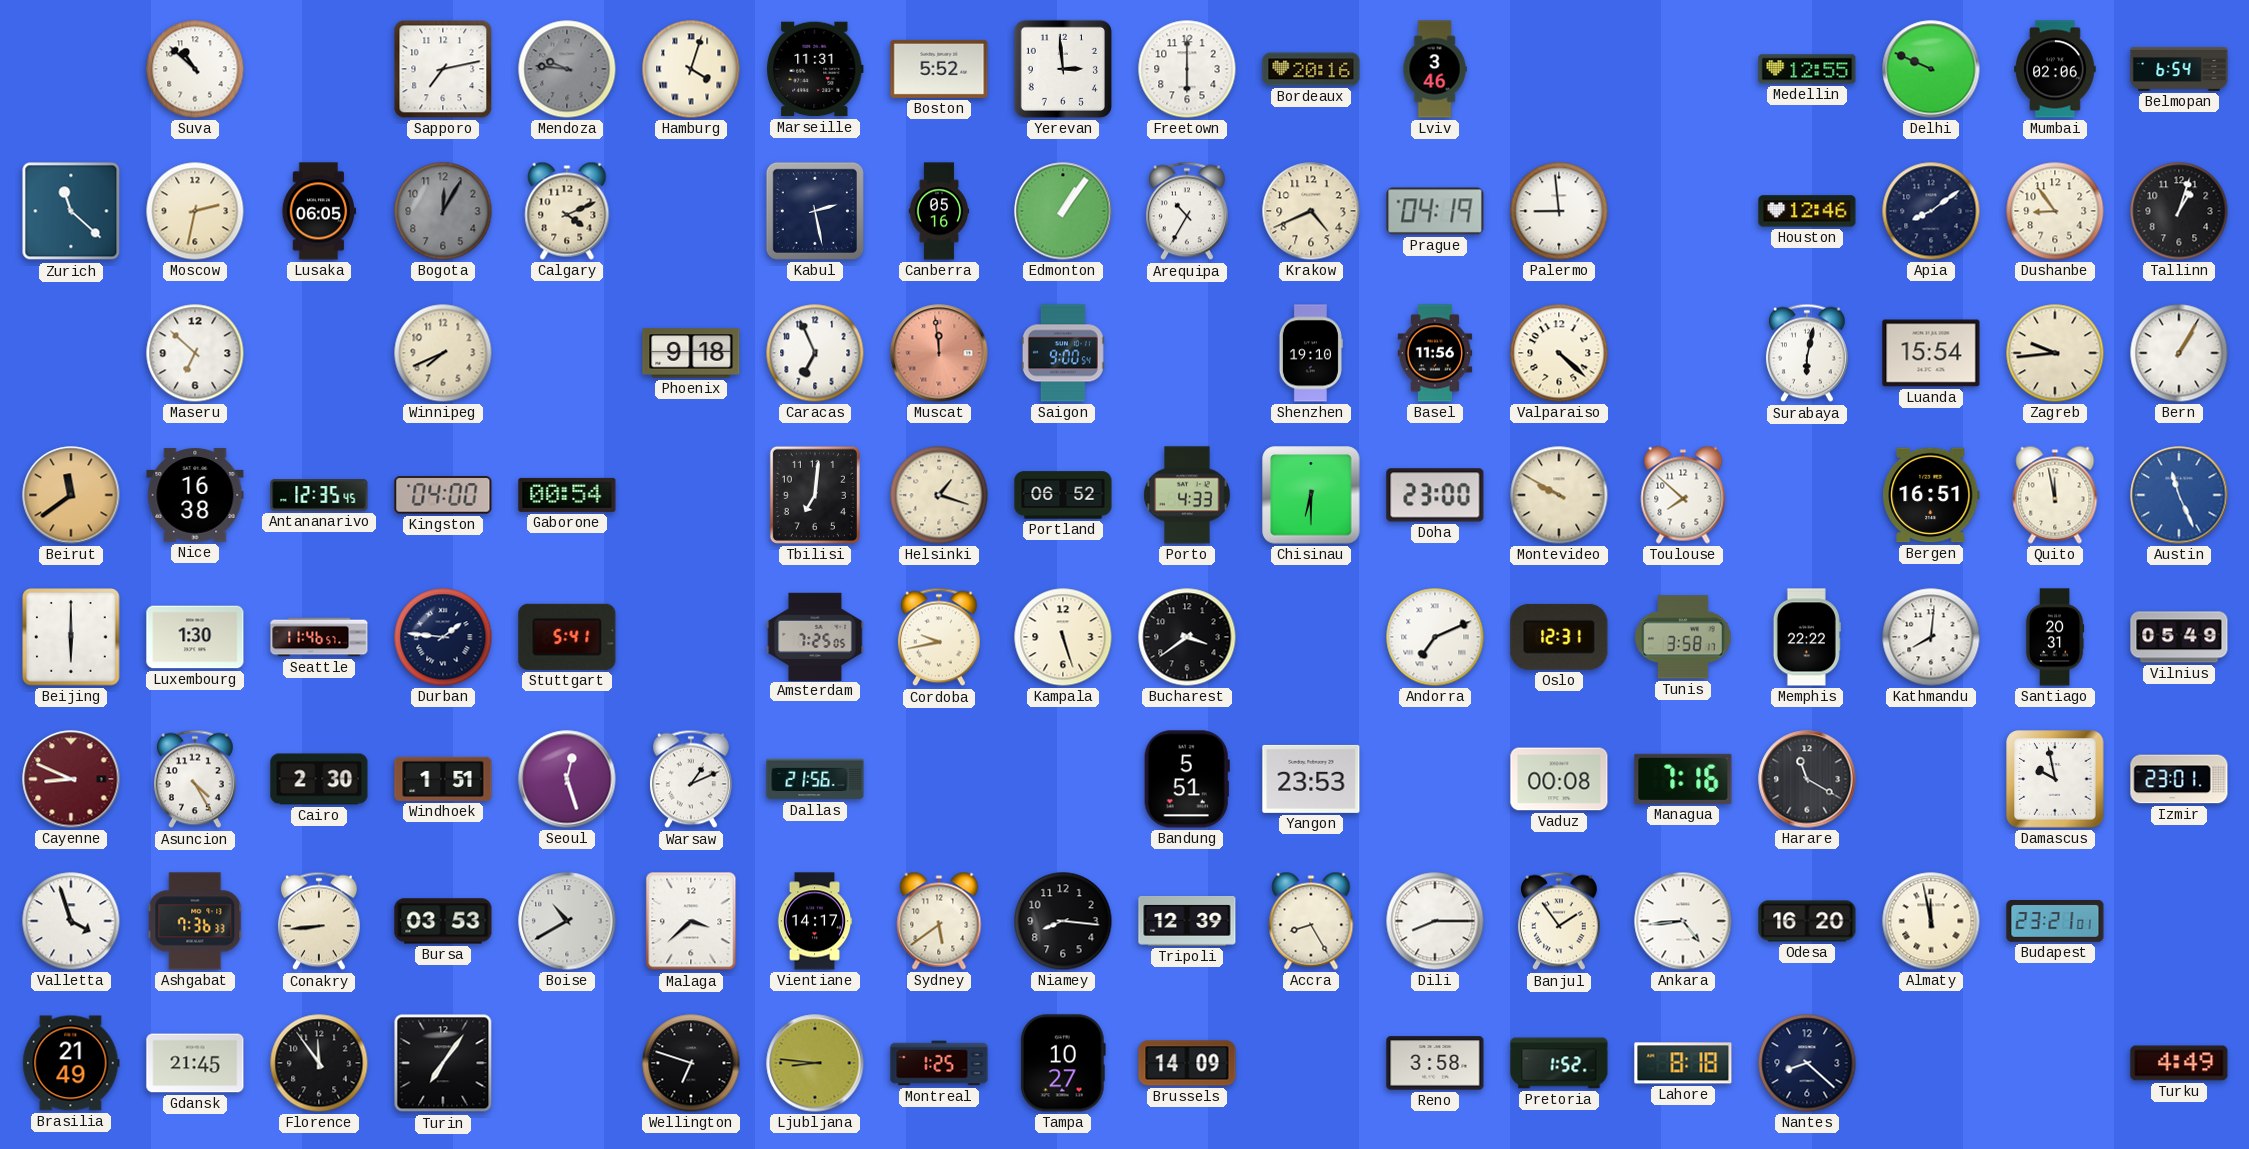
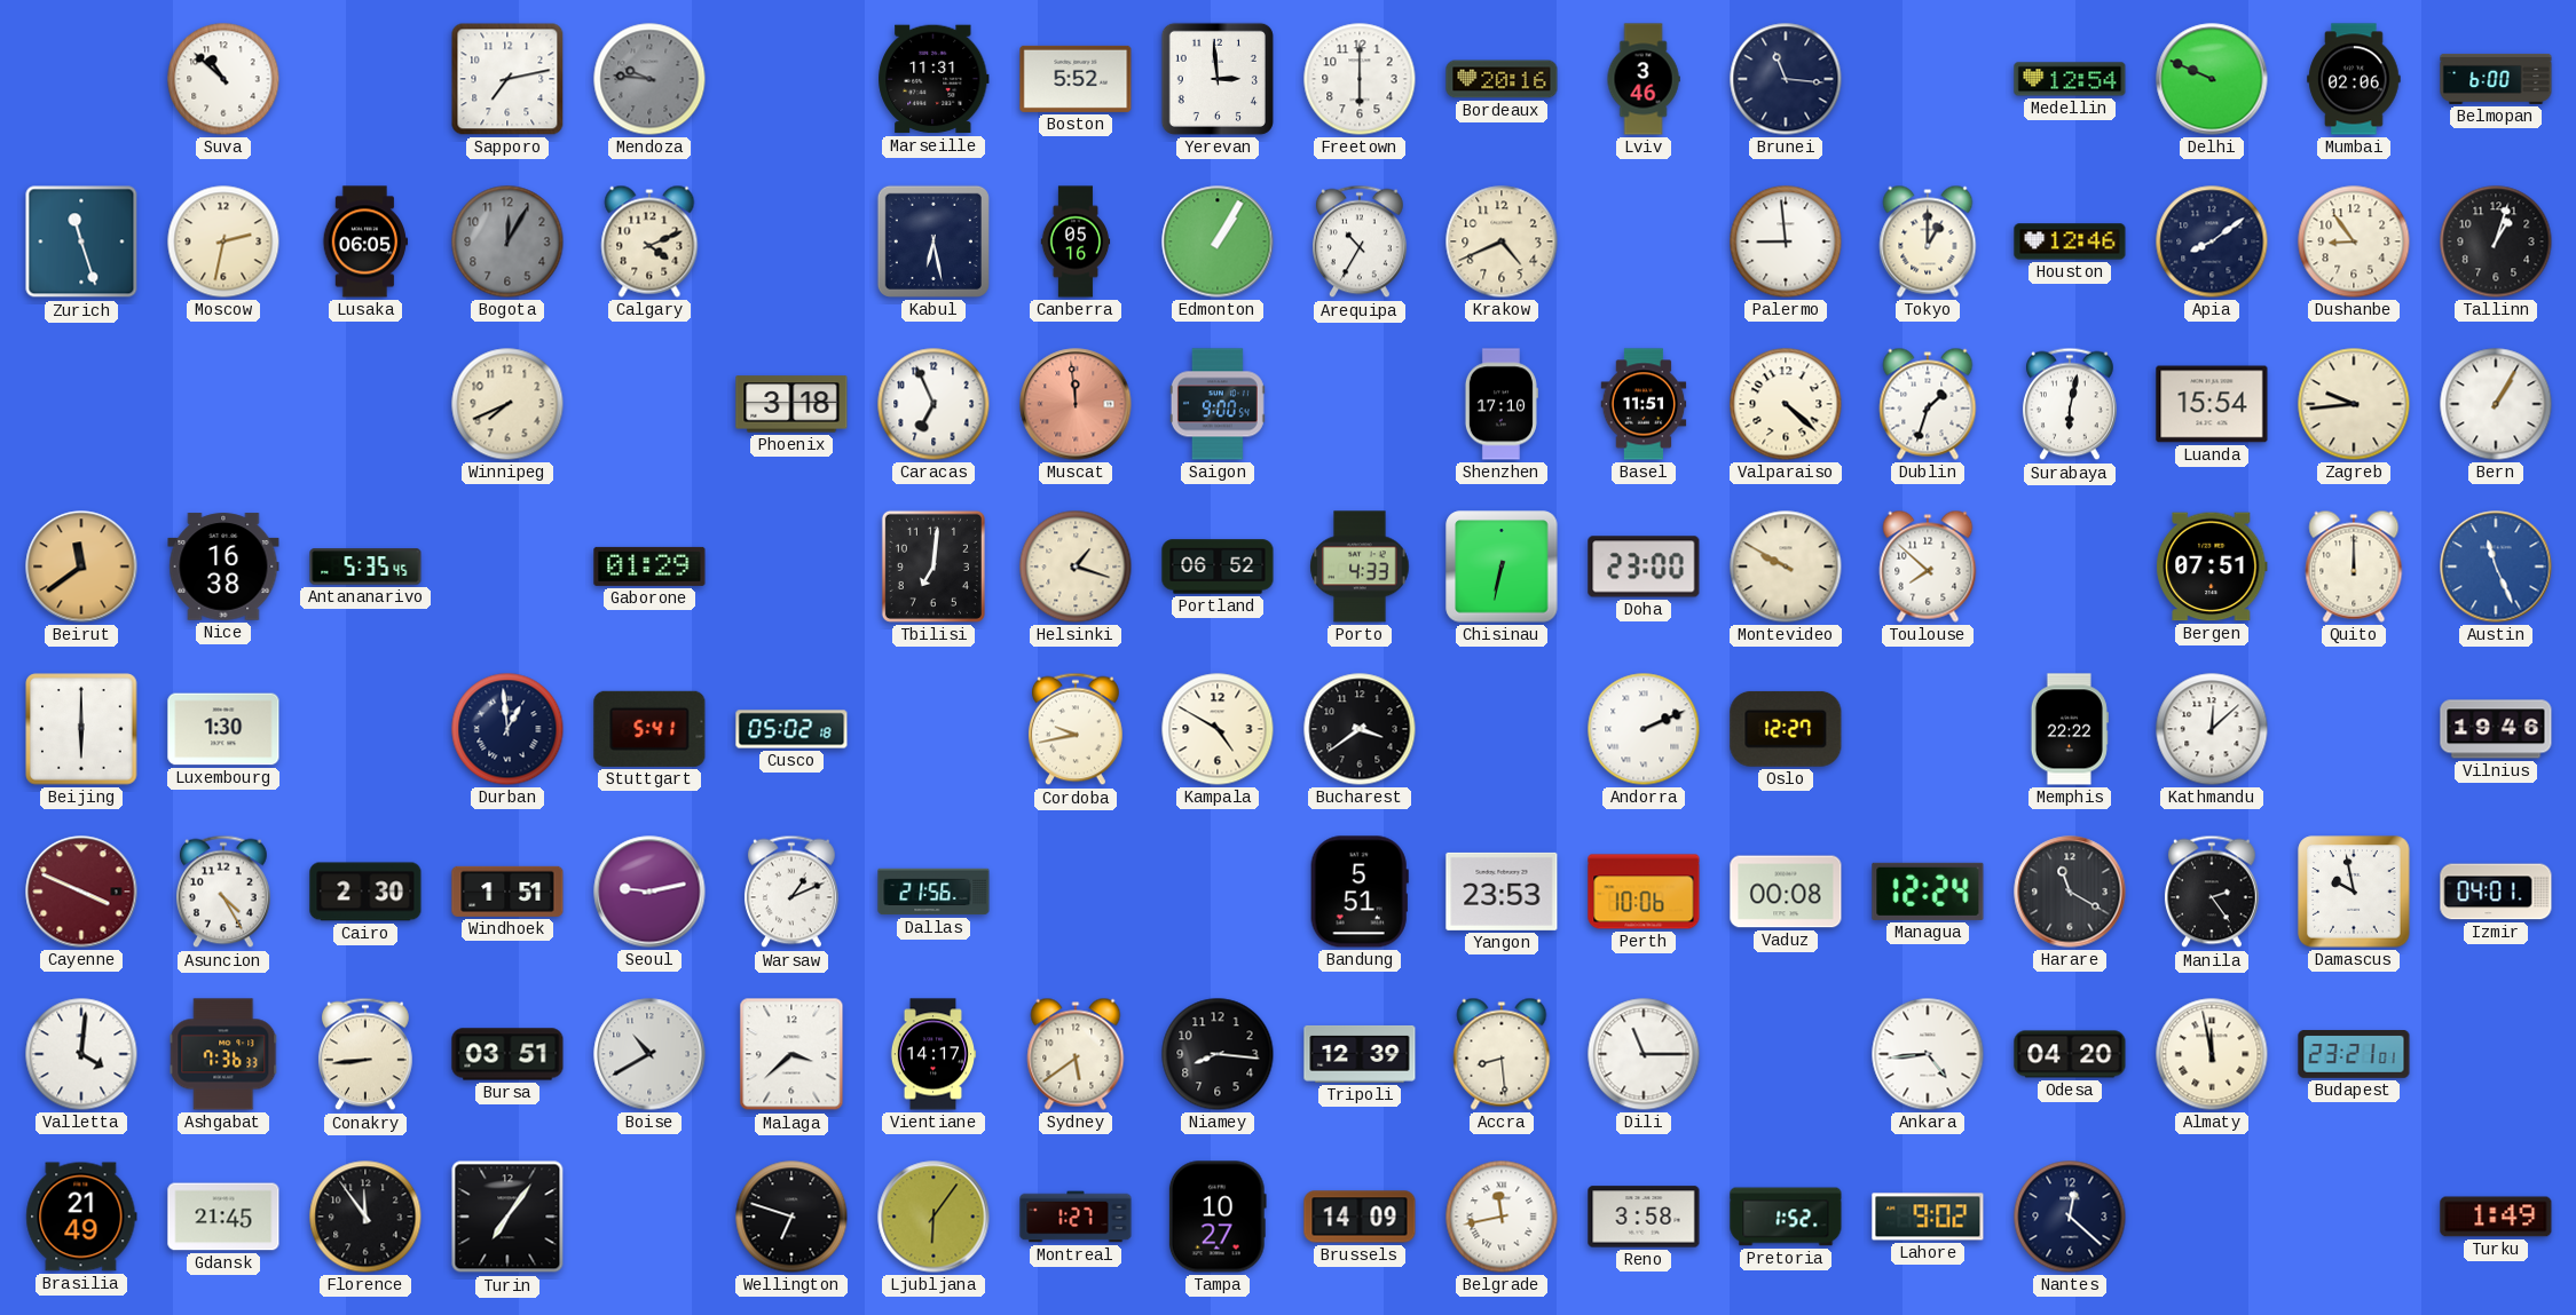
Hamburg: 4:03 -> none
Brunei: none -> 11:16
Medellin: 12:55 -> 12:54
Belmopan: 6:54 -> 6:00
Zurich: 11:22 -> 11:27
Kabul: 2:28 -> 6:28
Edmonton: 1:06 -> 1:05
Prague: 04:19 -> none
Tokyo: none -> 1:00
Maseru: 6:52 -> none
Phoenix: 9:18 -> 3:18
Shenzhen: 19:10 -> 17:10
Basel: 11:56 -> 11:51
Dublin: none -> 1:33
Antananarivo: 12:35 -> 5:35
Kingston: 04:00 -> none
Gaborone: 00:54 -> 01:29
Chisinau: 6:30 -> 6:32
Bergen: 16:51 -> 07:51
Quito: 11:58 -> 12:00
Seattle: 11:46 -> none
Durban: 1:46 -> 12:59
Cusco: none -> 05:02
Amsterdam: 7:25 -> none
Kampala: 5:27 -> 4:50
Andorra: 7:11 -> 2:11
Oslo: 12:31 -> 12:27
Tunis: 3:58 -> none
Kathmandu: 8:01 -> 12:08
Santiago: 20:31 -> none
Vilnius: 05:49 -> 19:46
Cayenne: 8:49 -> 3:49
Seoul: 12:27 -> 9:13
Perth: none -> 10:06
Managua: 7:16 -> 12:24
Manila: none -> 2:24
Izmir: 23:01 -> 04:01
Valletta: 3:57 -> 4:01
Bursa: 03:53 -> 03:51
Accra: 8:25 -> 8:29
Dili: 8:15 -> 11:15
Banjul: 1:54 -> none
Odesa: 16:20 -> 04:20
Ljubljana: 8:46 -> 6:06
Montreal: 1:25 -> 1:27
Belgrade: none -> 11:43
Lahore: 8:18 -> 9:02
Nantes: 8:22 -> 12:22
Turku: 4:49 -> 1:49
